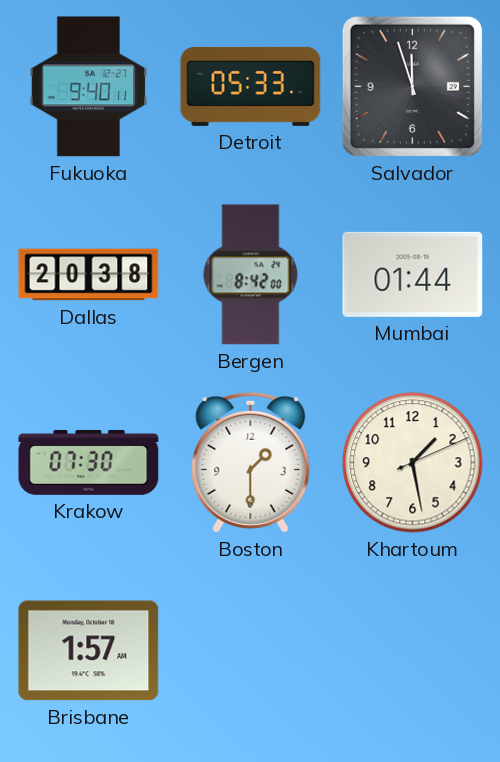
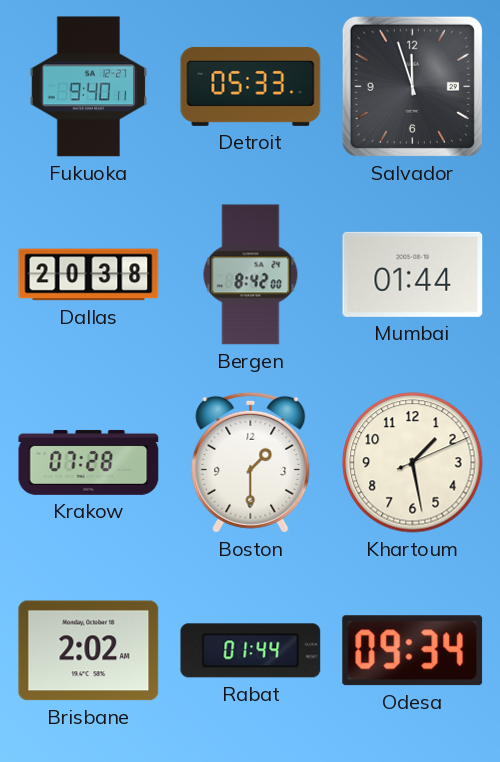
Krakow: 07:30 -> 07:28
Brisbane: 1:57 -> 2:02
Rabat: none -> 01:44
Odesa: none -> 09:34
